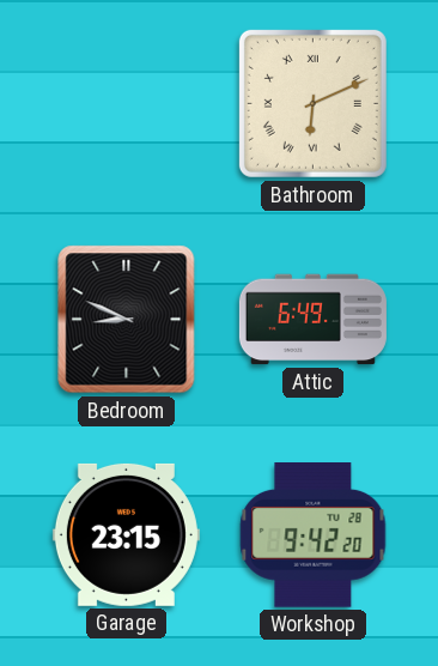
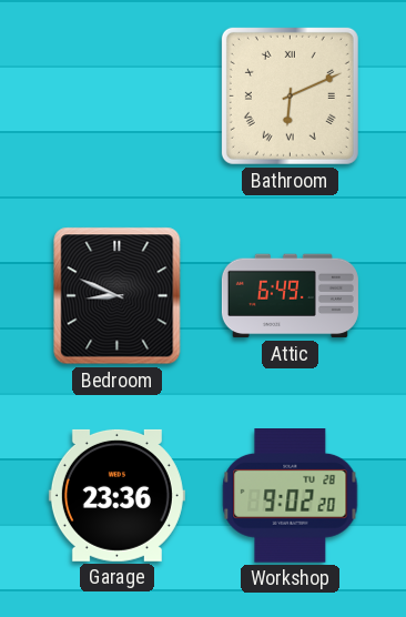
Garage: 23:15 -> 23:36
Workshop: 9:42 -> 9:02
